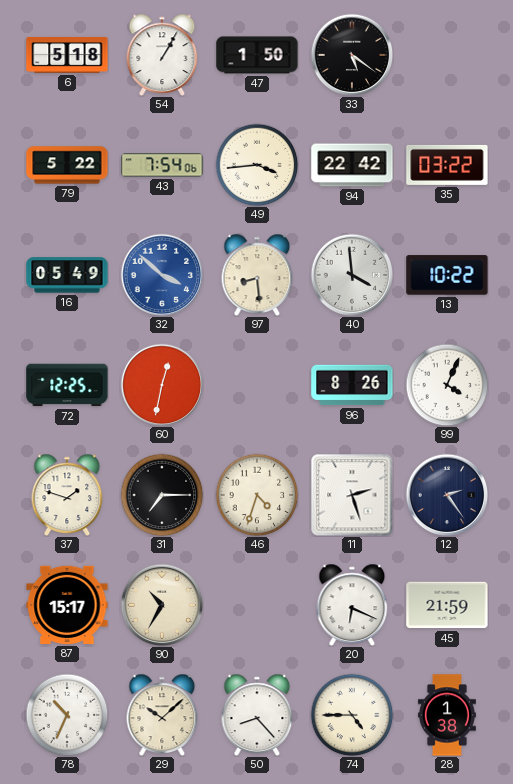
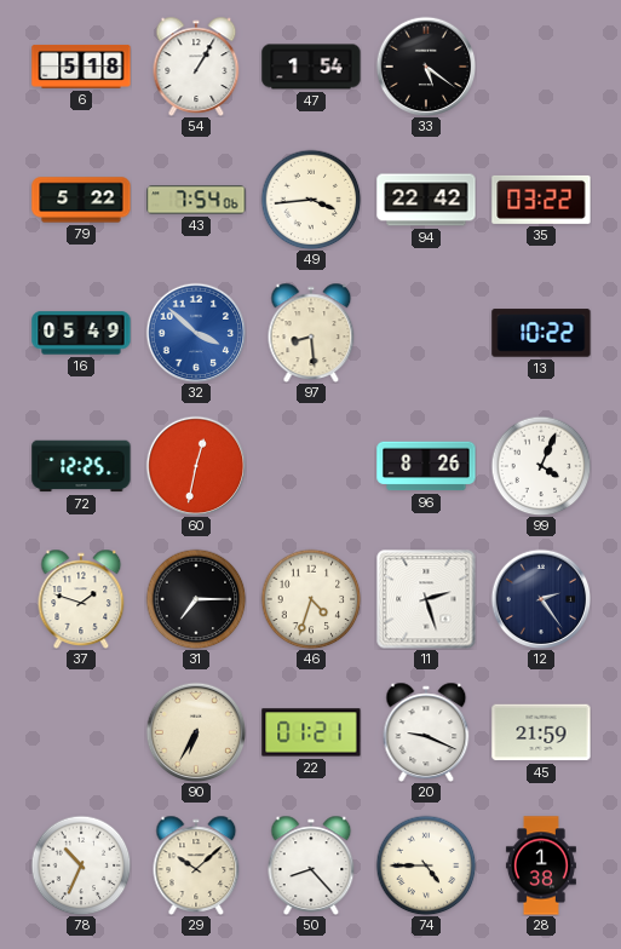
47: 1:50 -> 1:54
40: 3:59 -> none
87: 15:17 -> none
90: 10:35 -> 6:35
22: none -> 01:21
20: 6:19 -> 9:19
